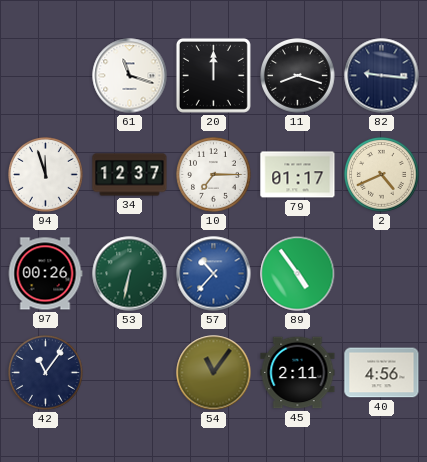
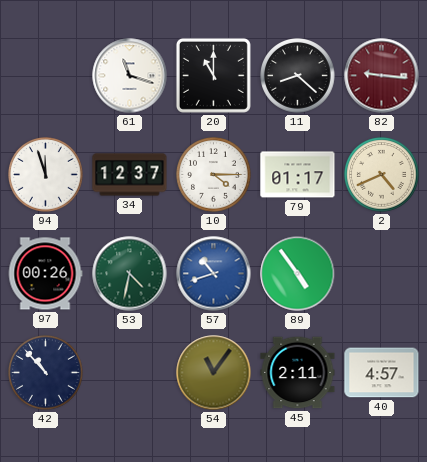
20: 12:00 -> 11:00
11: 8:18 -> 8:22
82 dial: navy -> burgundy
10: 7:15 -> 4:15
53: 6:32 -> 4:32
57: 10:37 -> 10:42
42: 11:06 -> 10:53
40: 4:56 -> 4:57
